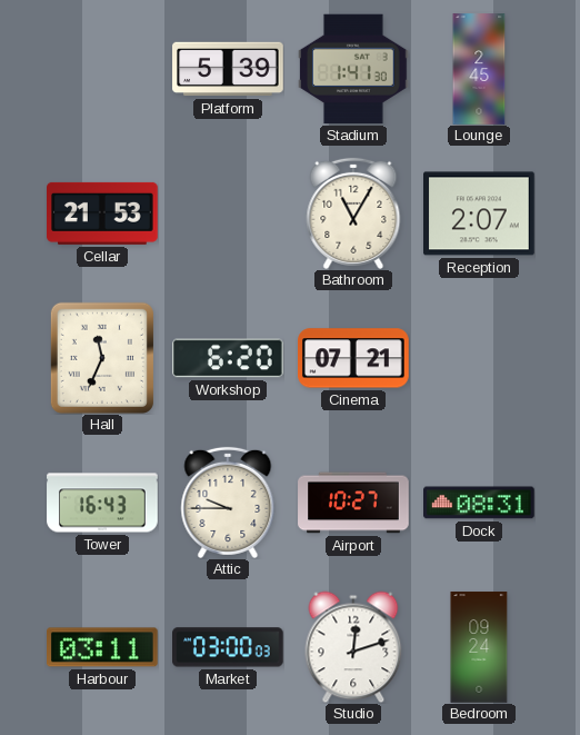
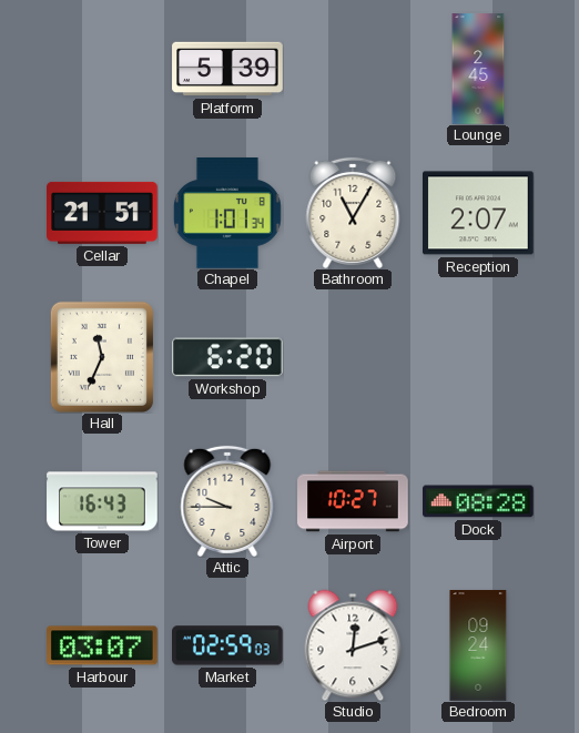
Stadium: 1:41 -> none
Cellar: 21:53 -> 21:51
Chapel: none -> 1:01
Cinema: 07:21 -> none
Dock: 08:31 -> 08:28
Harbour: 03:11 -> 03:07
Market: 03:00 -> 02:59
